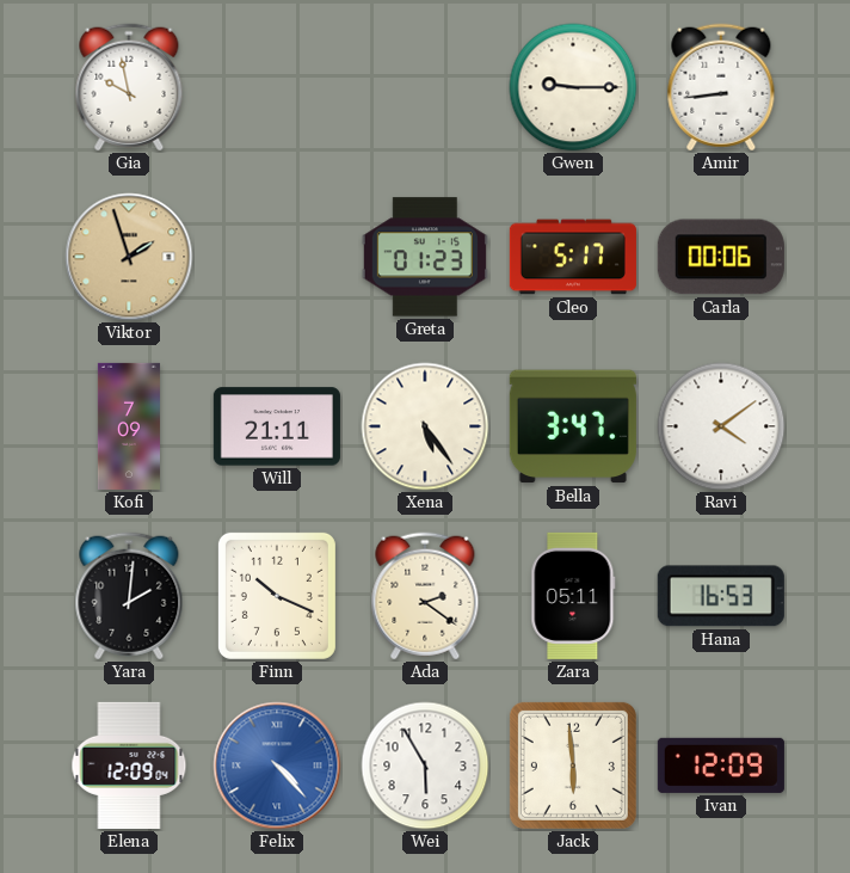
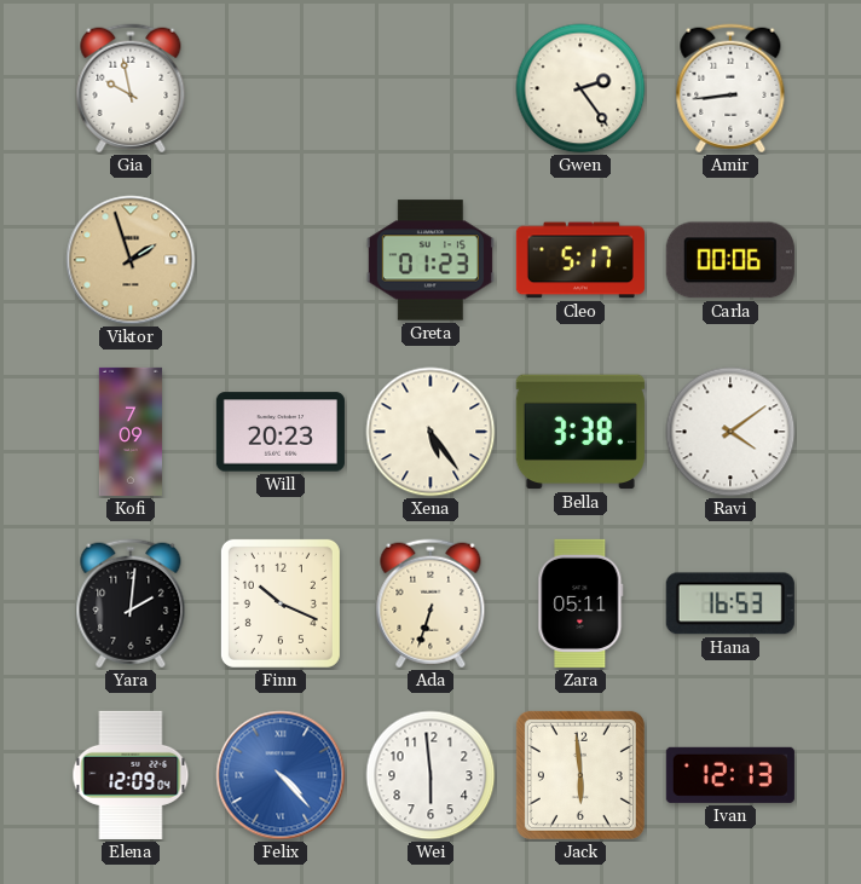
Gwen: 9:15 -> 2:24
Will: 21:11 -> 20:23
Bella: 3:47 -> 3:38
Ada: 2:21 -> 6:33
Wei: 5:55 -> 5:59
Ivan: 12:09 -> 12:13
